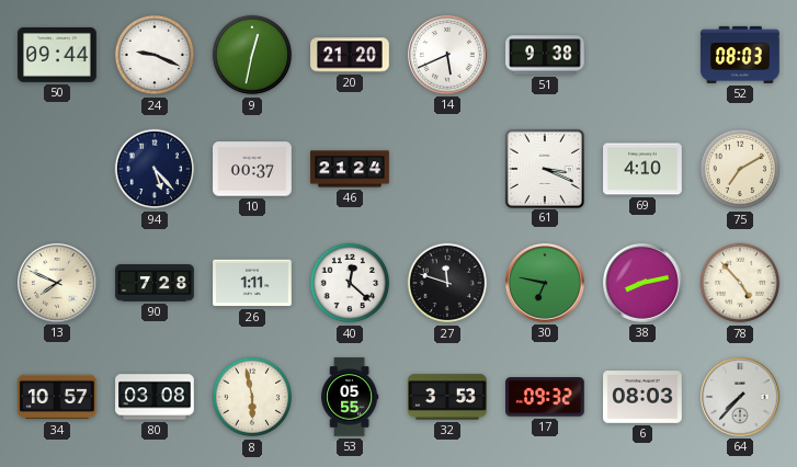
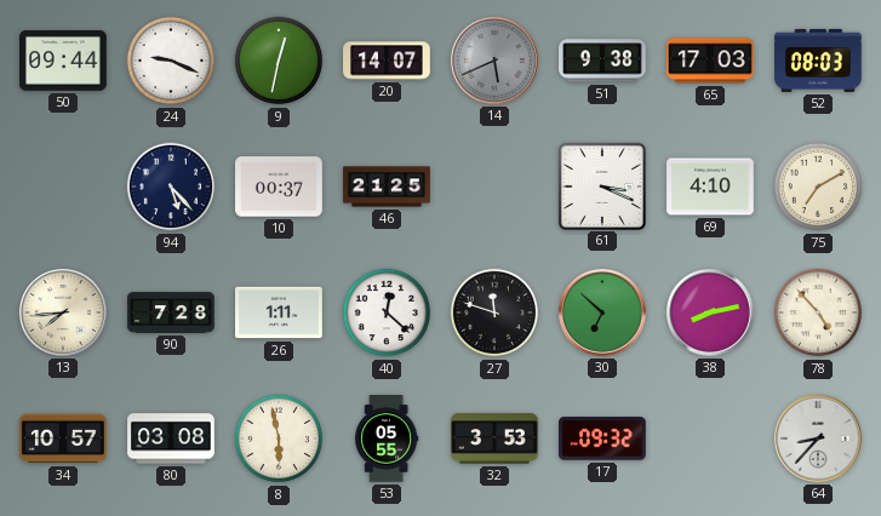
20: 21:20 -> 14:07
14 dial: white -> grey
65: none -> 17:03
46: 21:24 -> 21:25
13: 7:49 -> 7:44
30: 6:47 -> 6:52
6: 08:03 -> none
64: 7:37 -> 8:37
